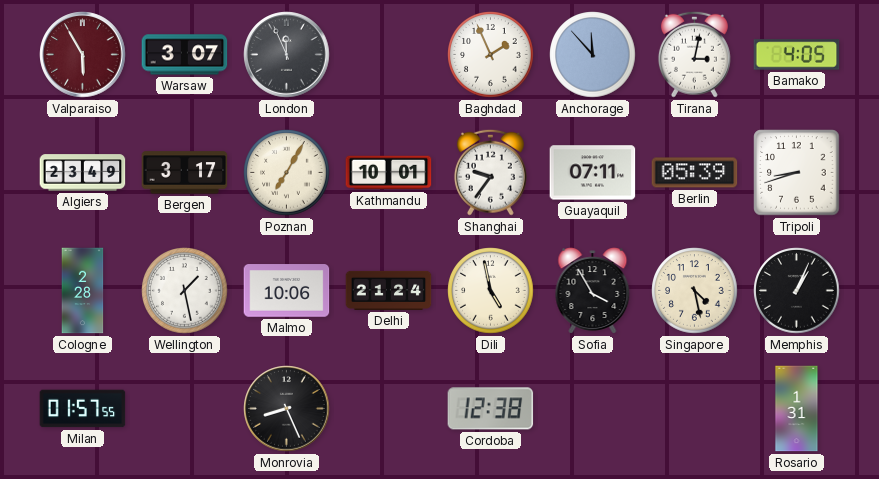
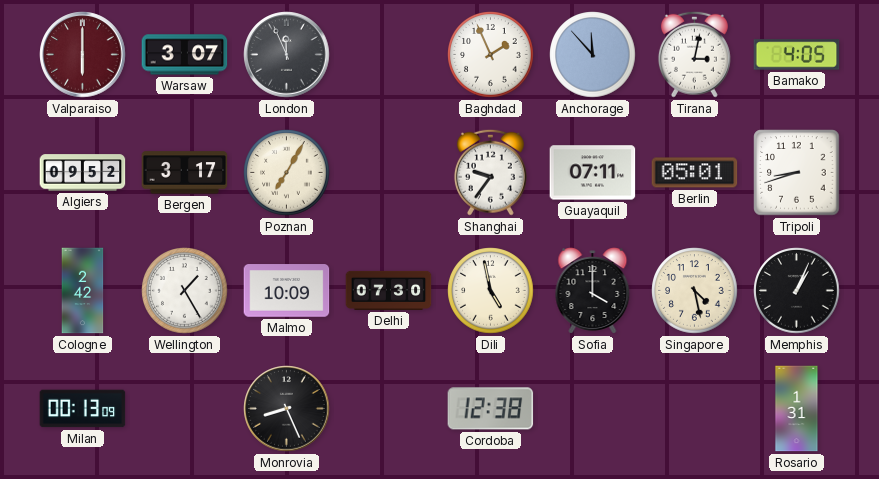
Valparaiso: 5:55 -> 6:00
Algiers: 23:49 -> 09:52
Kathmandu: 10:01 -> none
Berlin: 05:39 -> 05:01
Cologne: 2:28 -> 2:42
Wellington: 1:28 -> 1:25
Malmo: 10:06 -> 10:09
Delhi: 21:24 -> 07:30
Sofia: 3:55 -> 4:00
Milan: 01:57 -> 00:13
